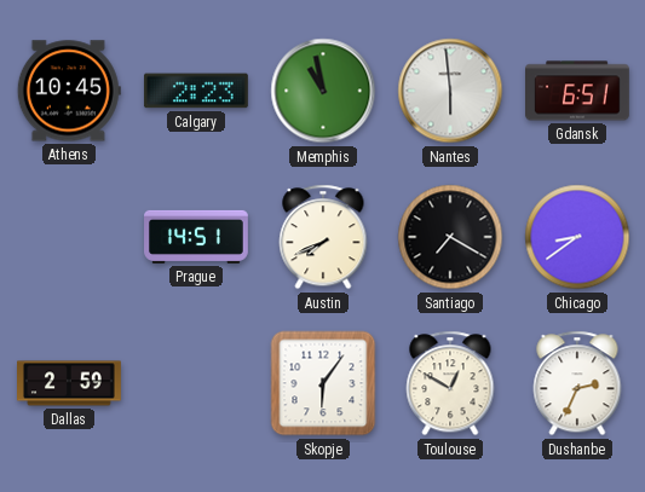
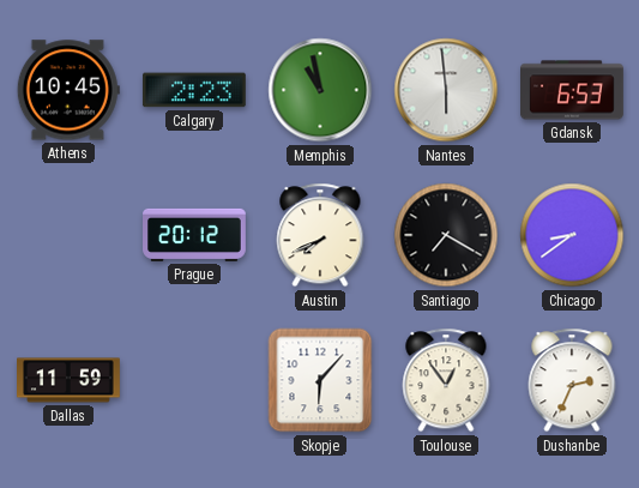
Gdansk: 6:51 -> 6:53
Prague: 14:51 -> 20:12
Dallas: 2:59 -> 11:59
Skopje: 6:06 -> 6:07
Toulouse: 12:50 -> 12:54
